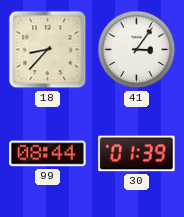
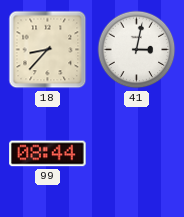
41: 3:06 -> 3:02
30: 01:39 -> none
